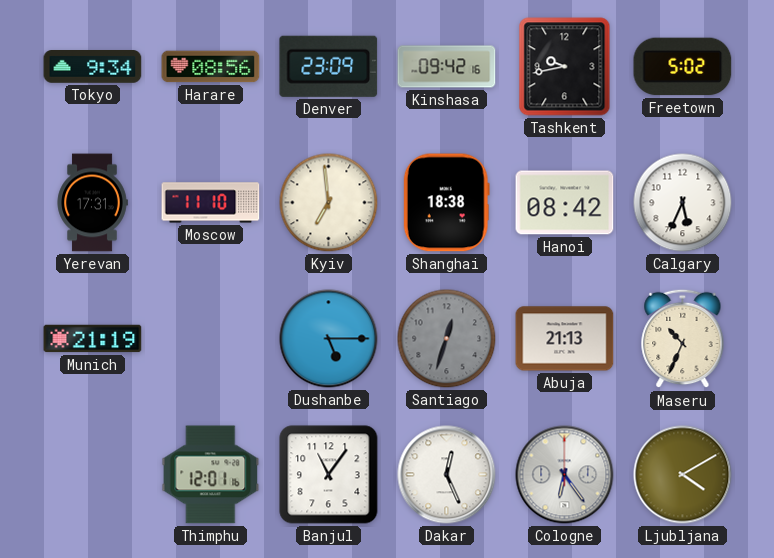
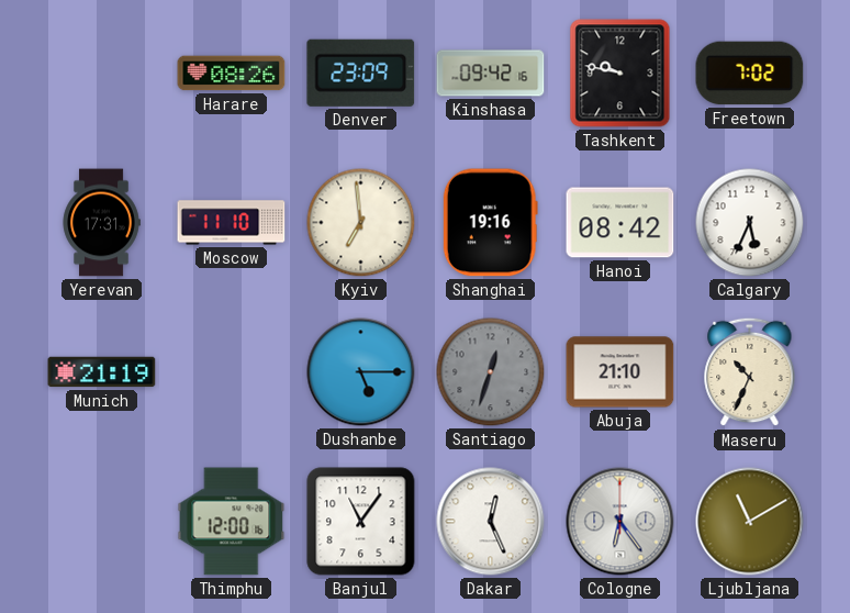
Tokyo: 9:34 -> none
Harare: 08:56 -> 08:26
Tashkent: 9:43 -> 9:47
Freetown: 5:02 -> 7:02
Shanghai: 18:38 -> 19:16
Abuja: 21:13 -> 21:10
Thimphu: 12:01 -> 12:00
Ljubljana: 4:10 -> 11:10
